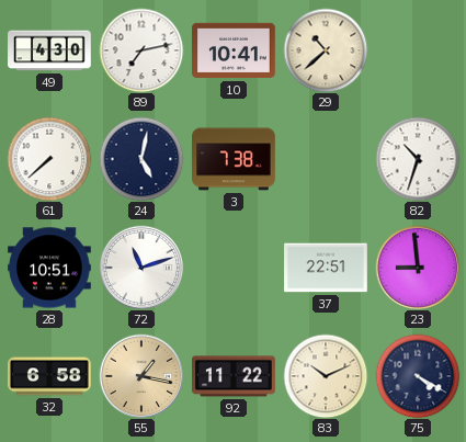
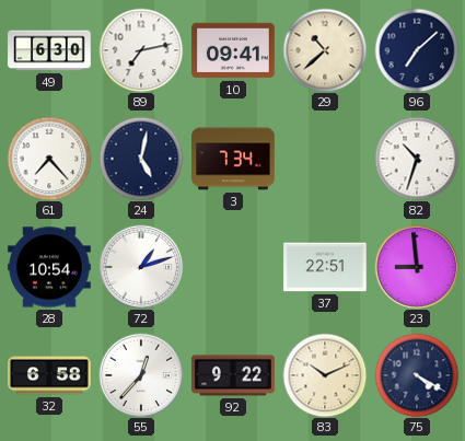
49: 4:30 -> 6:30
10: 10:41 -> 09:41
96: none -> 7:08
61: 7:38 -> 7:23
3: 7:38 -> 7:34
28: 10:51 -> 10:54
72: 11:12 -> 1:12
55: 1:17 -> 12:37
55 dial: champagne -> white
92: 11:22 -> 9:22
